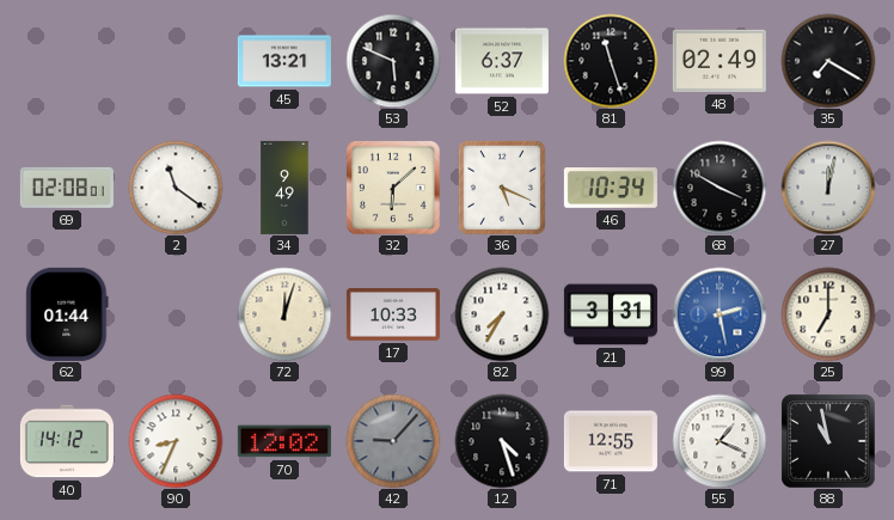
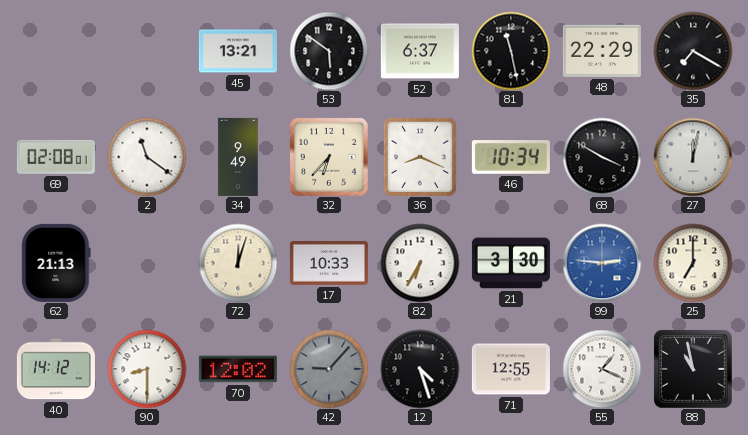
53: 5:49 -> 5:51
81: 11:27 -> 11:28
48: 02:49 -> 22:29
32: 6:08 -> 6:37
36: 5:19 -> 8:19
62: 01:44 -> 21:13
82: 7:35 -> 6:35
21: 3:31 -> 3:30
99: 2:28 -> 2:46
90: 8:34 -> 8:30
